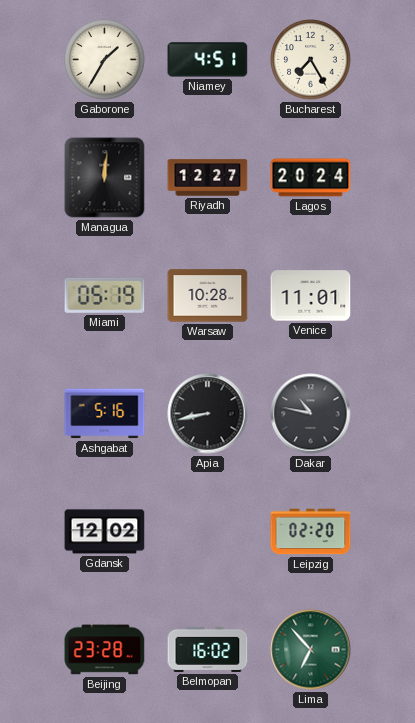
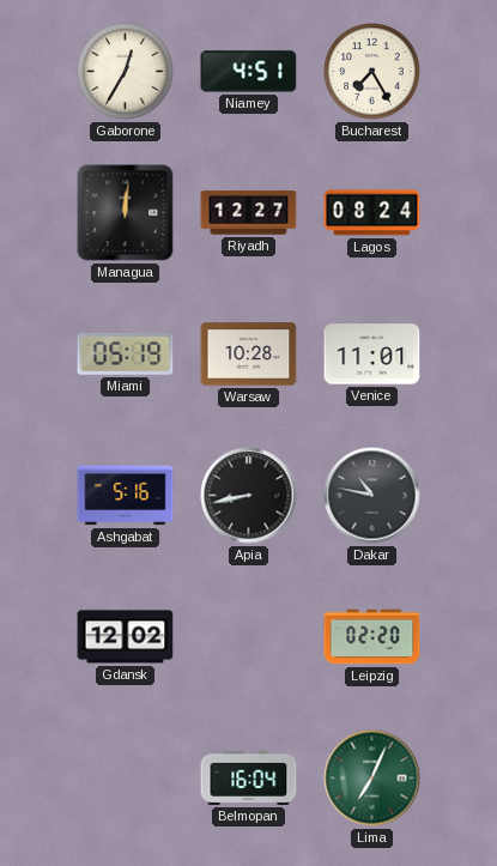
Gaborone: 1:35 -> 12:35
Lagos: 20:24 -> 08:24
Beijing: 23:28 -> none
Belmopan: 16:02 -> 16:04
Lima: 6:53 -> 7:04
